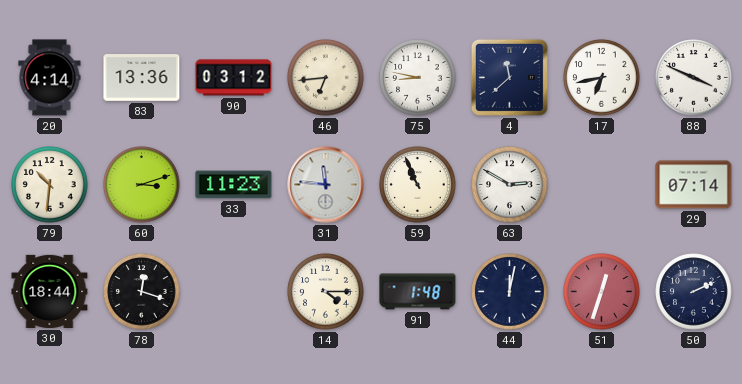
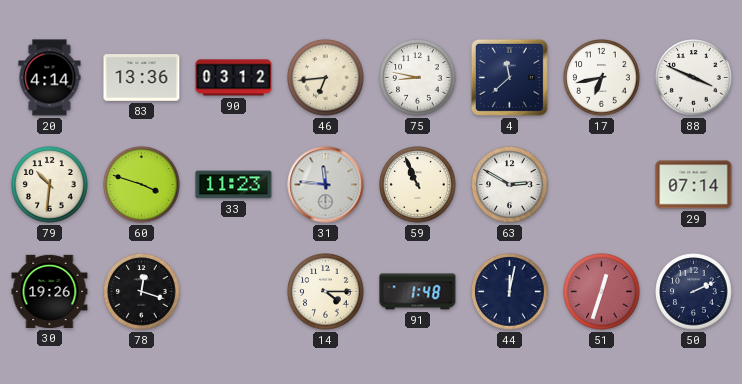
60: 3:12 -> 3:48
30: 18:44 -> 19:26
